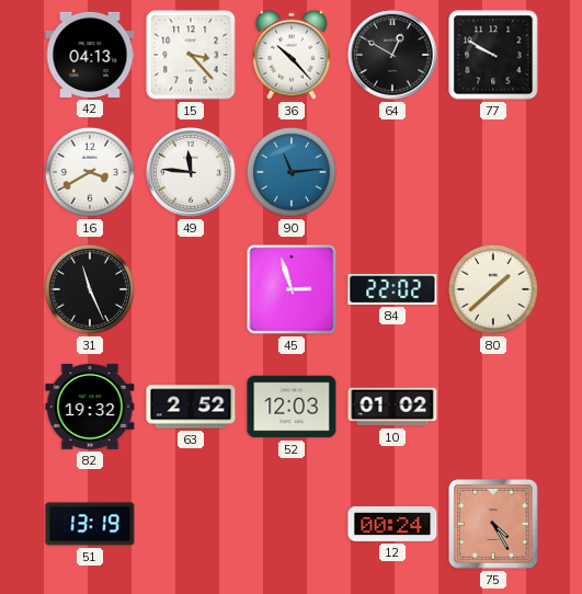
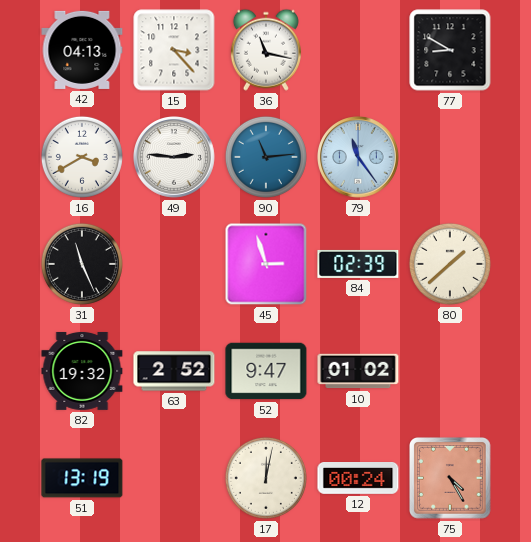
36: 10:23 -> 11:17
64: 12:50 -> none
77: 9:50 -> 8:50
49: 11:46 -> 2:46
79: none -> 11:24
84: 22:02 -> 02:39
52: 12:03 -> 9:47
17: none -> 12:02
